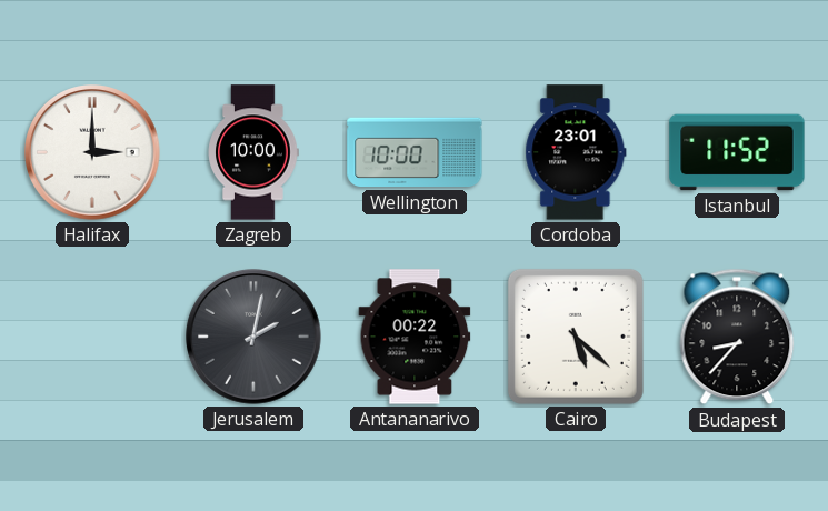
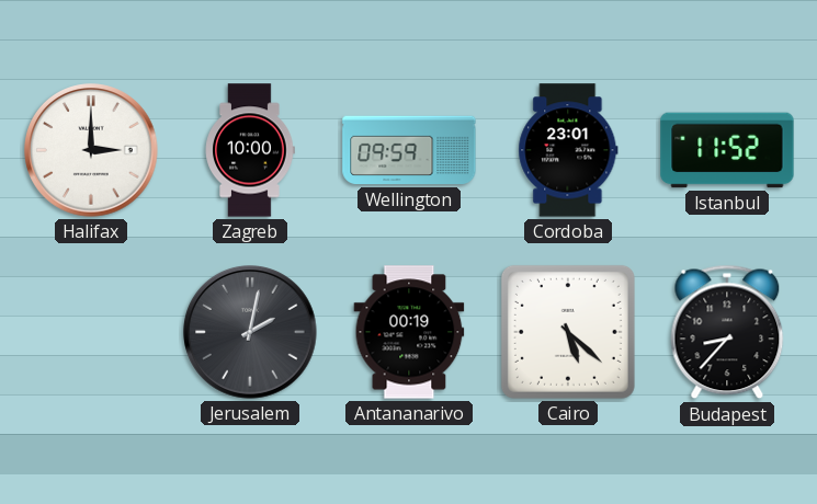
Wellington: 10:00 -> 09:59
Antananarivo: 00:22 -> 00:19
